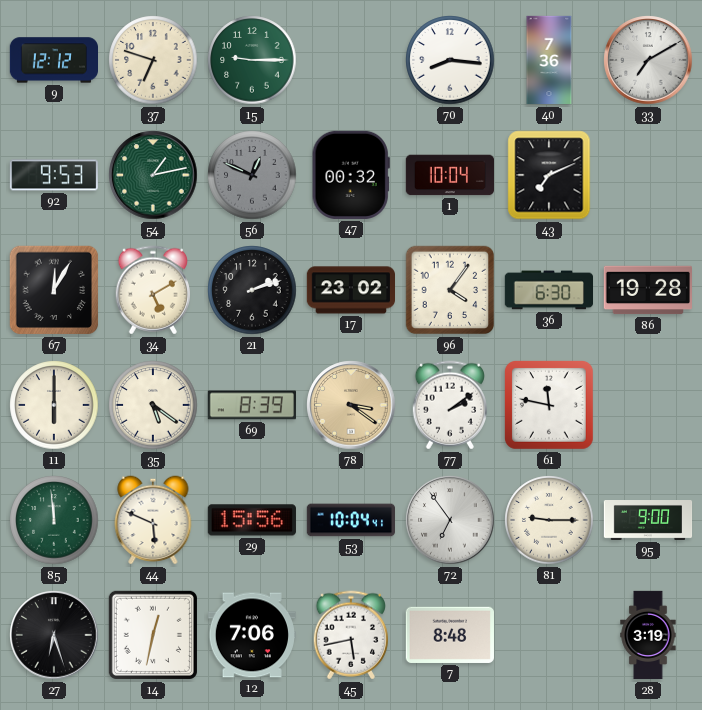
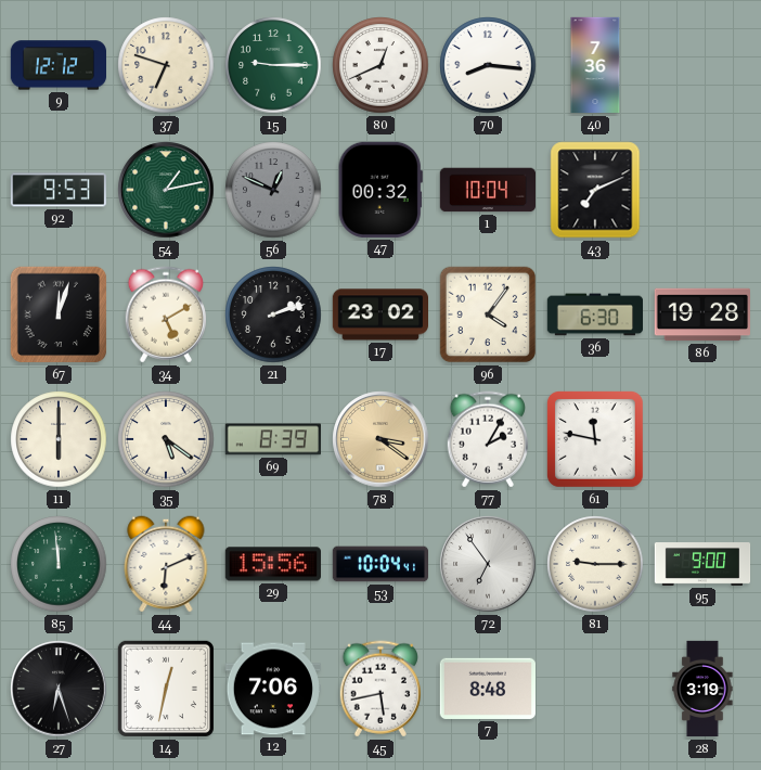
80: none -> 12:41
33: 7:10 -> none
67: 12:05 -> 12:03
77: 2:09 -> 2:05
44: 5:49 -> 6:11
